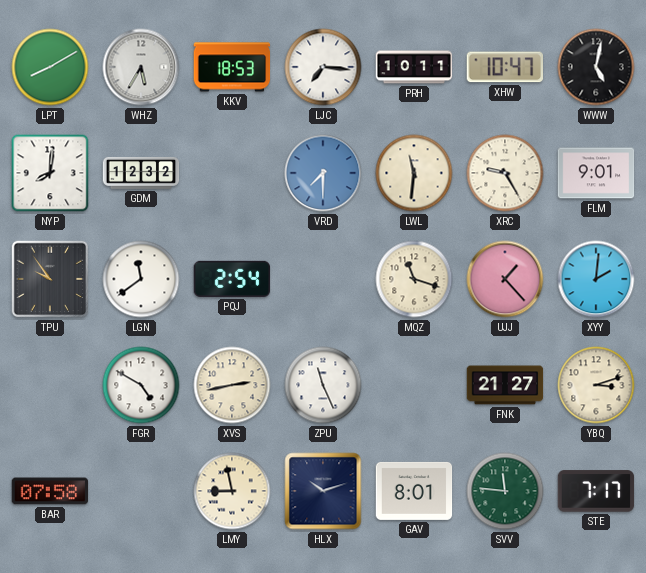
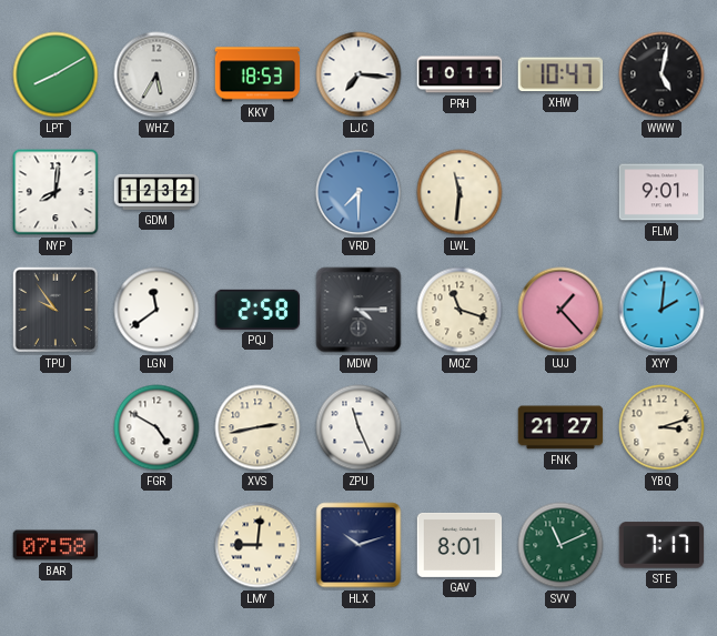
XRC: 9:25 -> none
PQJ: 2:54 -> 2:58
MDW: none -> 4:15
LMY: 8:58 -> 9:01
SVV: 11:46 -> 11:11
